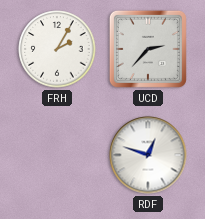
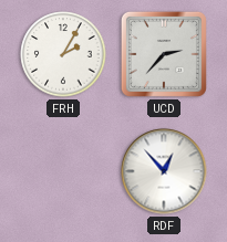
RDF: 12:48 -> 12:53
